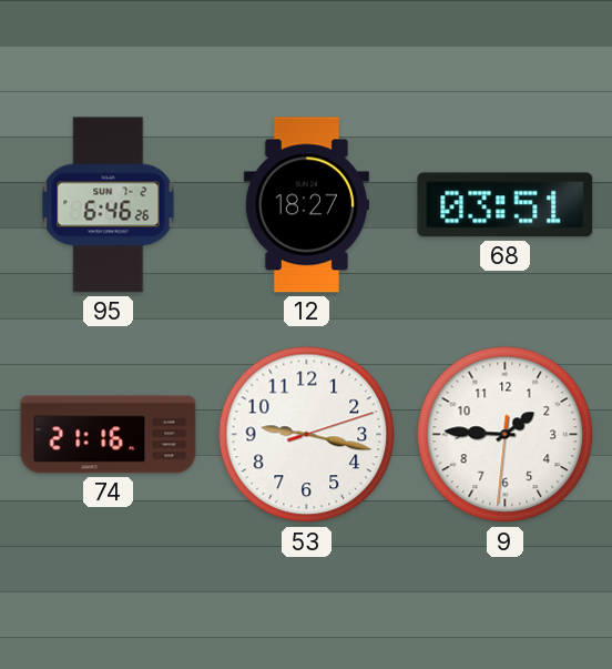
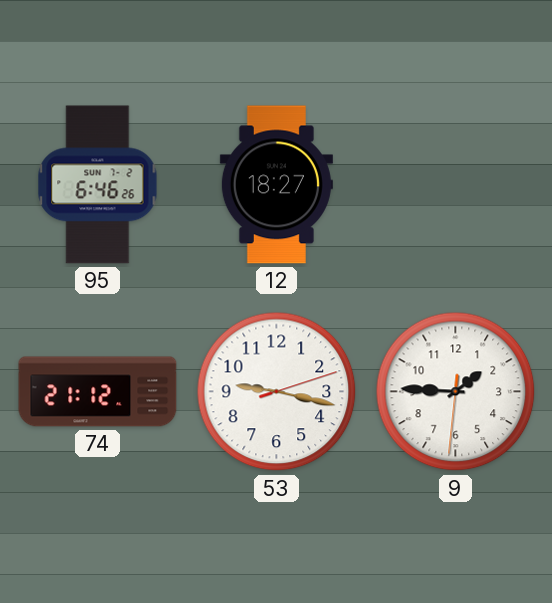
68: 03:51 -> none
74: 21:16 -> 21:12
